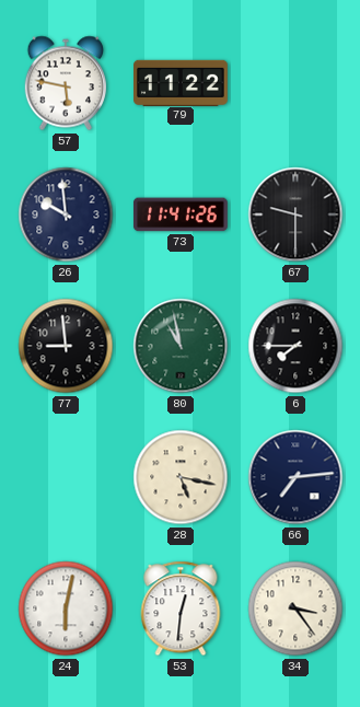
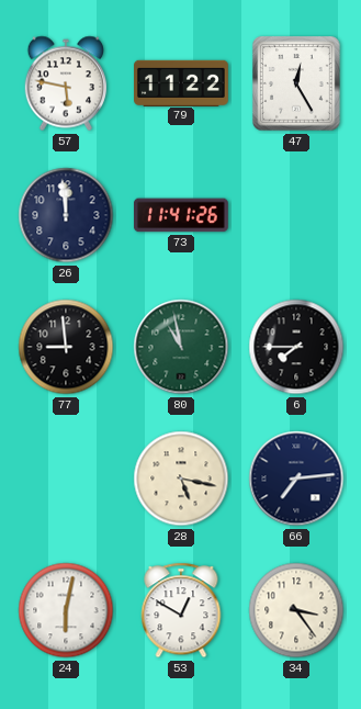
47: none -> 12:25
26: 9:59 -> 11:59
67: 9:30 -> none
53: 12:31 -> 12:50
